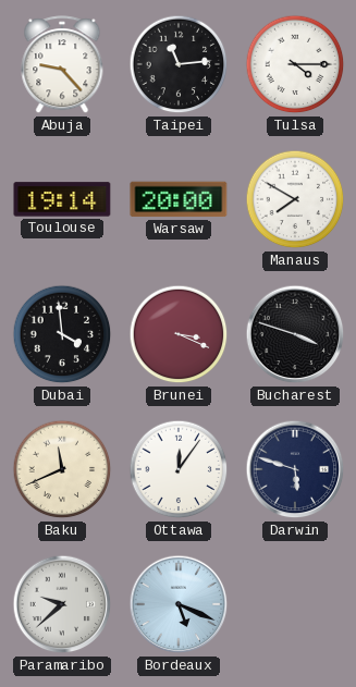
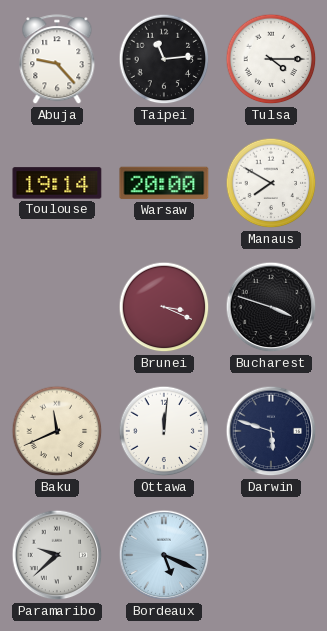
Dubai: 3:59 -> none
Ottawa: 12:06 -> 12:01
